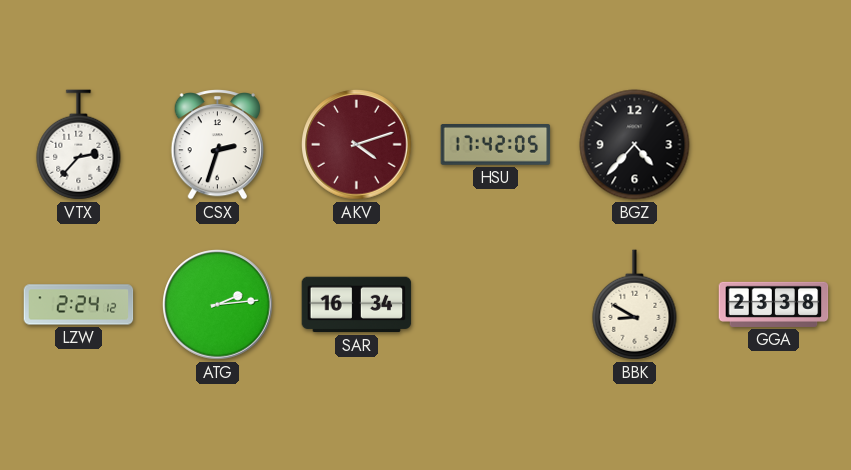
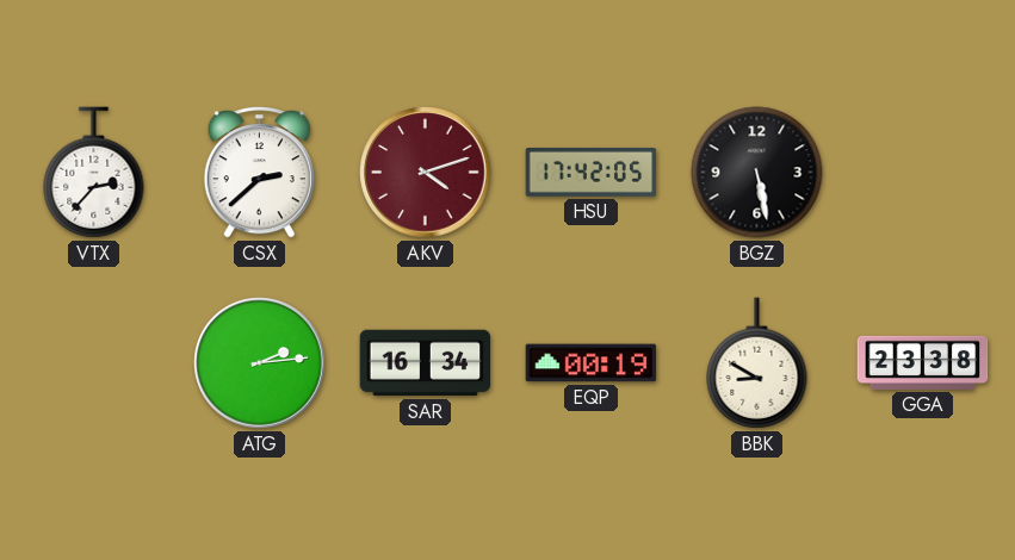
CSX: 2:33 -> 2:38
BGZ: 4:37 -> 5:28
LZW: 2:24 -> none
EQP: none -> 00:19
